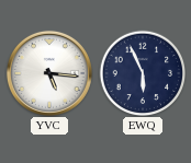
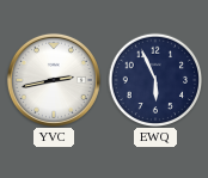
YVC: 5:16 -> 2:43
